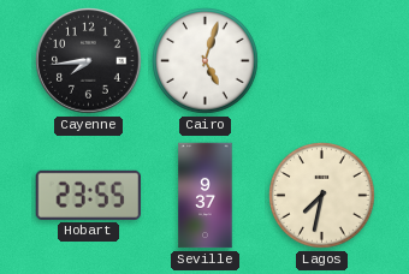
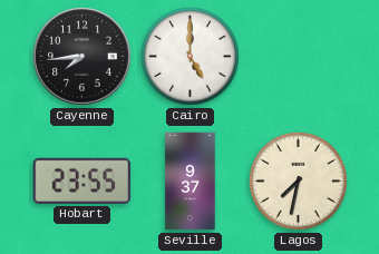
Cairo: 5:03 -> 5:00
